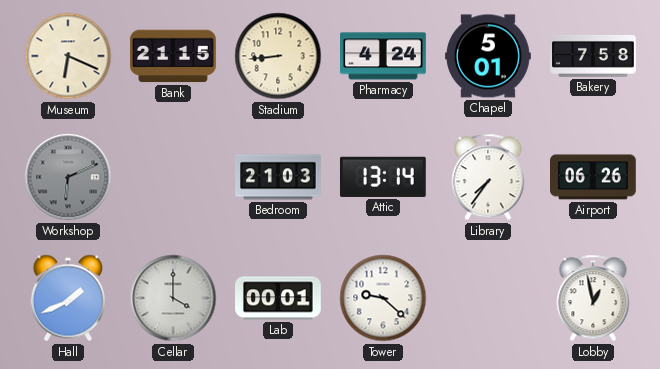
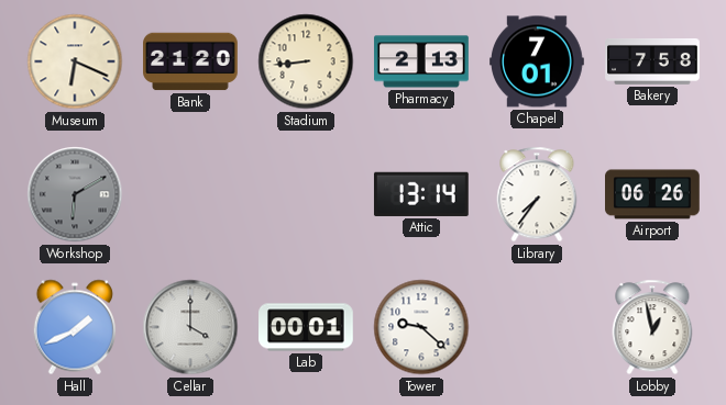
Bank: 21:15 -> 21:20
Pharmacy: 4:24 -> 2:13
Chapel: 5:01 -> 7:01
Workshop: 6:11 -> 6:10
Bedroom: 21:03 -> none
